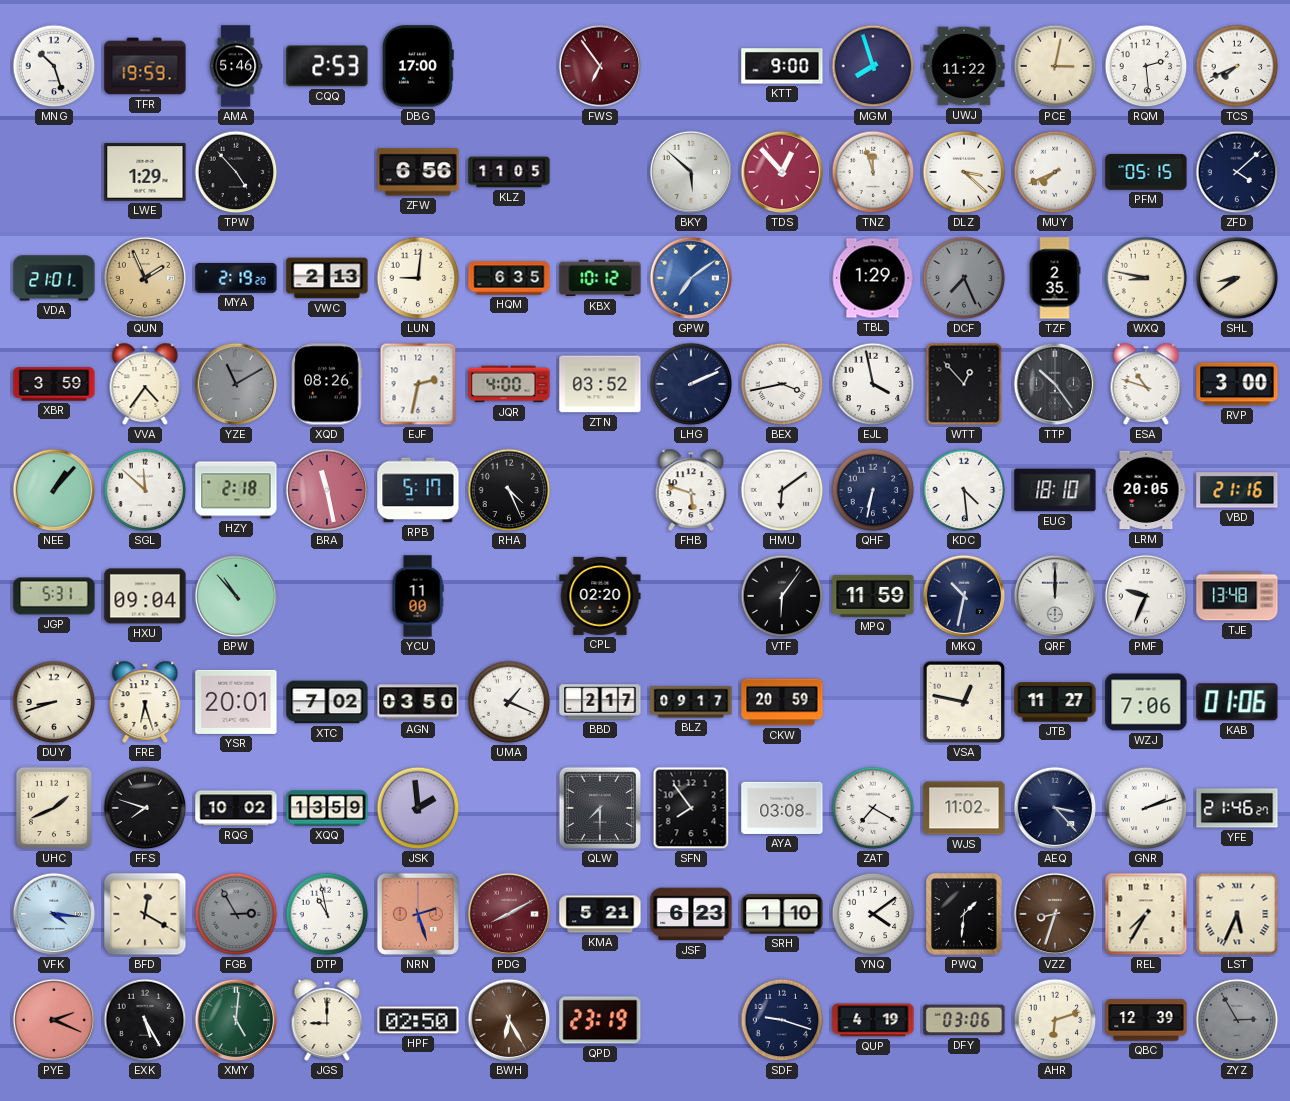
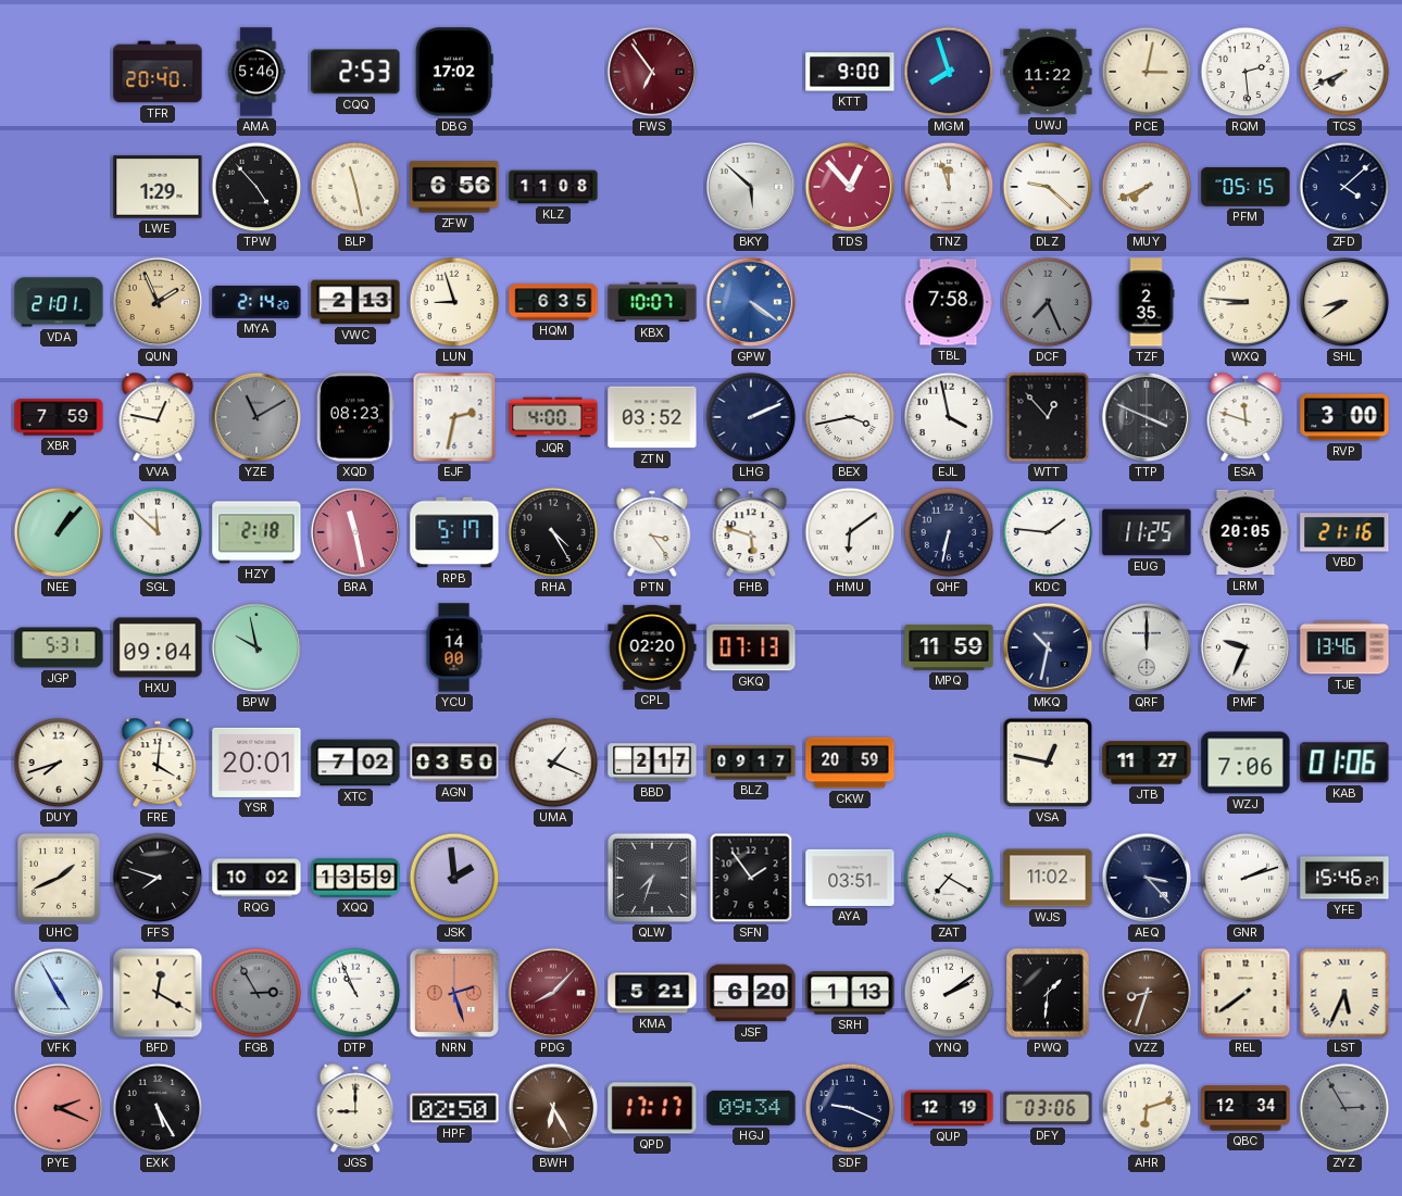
MNG: 10:27 -> none
TFR: 19:59 -> 20:40
DBG: 17:00 -> 17:02
BLP: none -> 11:28
KLZ: 11:05 -> 11:08
DLZ: 3:22 -> 9:22
MYA: 2:19 -> 2:14
LUN: 9:01 -> 8:57
KBX: 10:12 -> 10:07
GPW: 7:09 -> 4:21
TBL: 1:29 -> 7:58
WXQ: 8:47 -> 8:46
XBR: 3:59 -> 7:59
VVA: 4:36 -> 12:47
XQD: 08:26 -> 08:23
TTP: 10:24 -> 3:49
ESA: 10:48 -> 11:48
RHA: 4:26 -> 4:25
PTN: none -> 3:24
KDC: 4:29 -> 1:46
EUG: 18:10 -> 11:25
BPW: 10:53 -> 9:58
YCU: 11:00 -> 14:00
GKQ: none -> 07:13
VTF: 6:06 -> none
TJE: 13:48 -> 13:46
DUY: 8:42 -> 7:42
FRE: 6:27 -> 4:01
QLW: 7:30 -> 7:33
SFN: 7:54 -> 1:54
AYA: 03:08 -> 03:51
YFE: 21:46 -> 15:46
VFK: 4:16 -> 4:55
DTP: 10:58 -> 10:56
PDG: 8:10 -> 8:07
JSF: 6:23 -> 6:20
SRH: 1:10 -> 1:13
YNQ: 4:09 -> 2:09
REL: 7:35 -> 7:39
XMY: 5:01 -> none
QPD: 23:19 -> 17:17
HGJ: none -> 09:34
SDF: 9:18 -> 9:19
QUP: 4:19 -> 12:19
QBC: 12:39 -> 12:34
